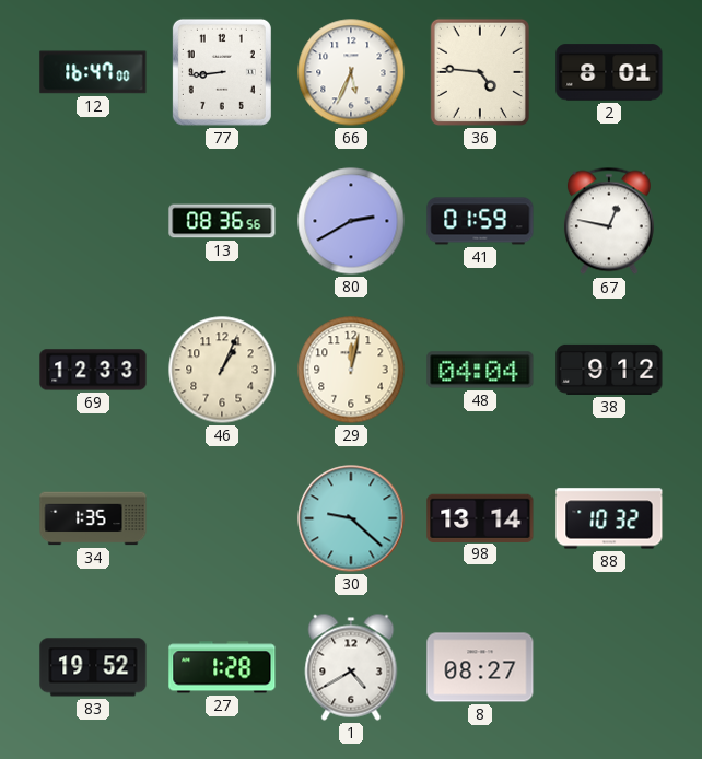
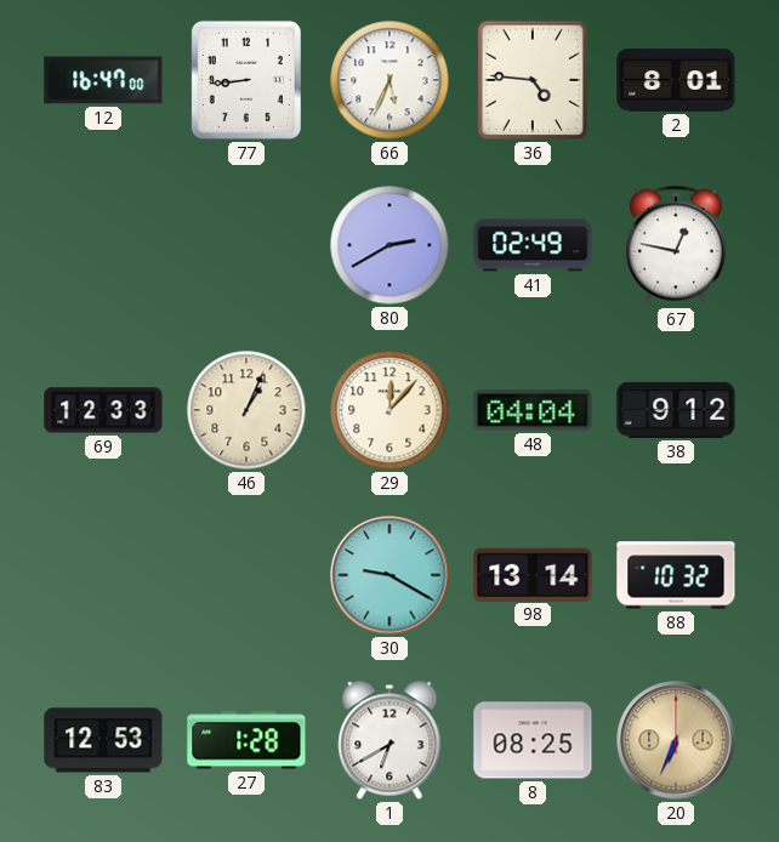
13: 08:36 -> none
41: 01:59 -> 02:49
29: 12:02 -> 12:07
34: 1:35 -> none
30: 9:22 -> 9:20
83: 19:52 -> 12:53
1: 4:40 -> 6:40
8: 08:27 -> 08:25
20: none -> 6:34
